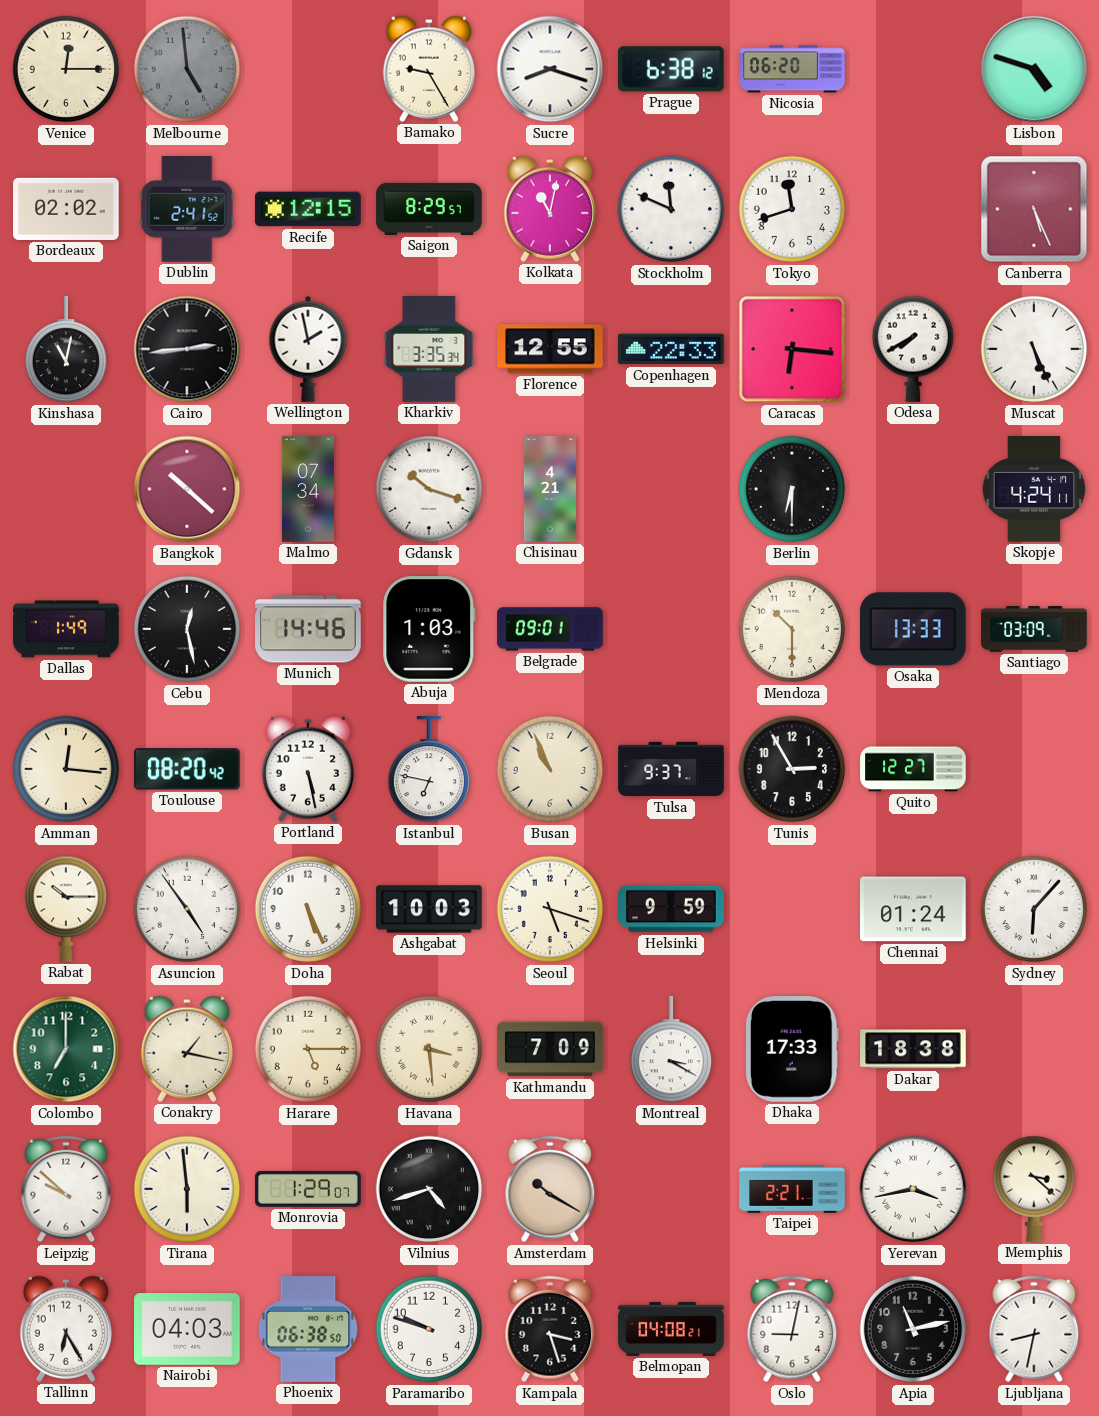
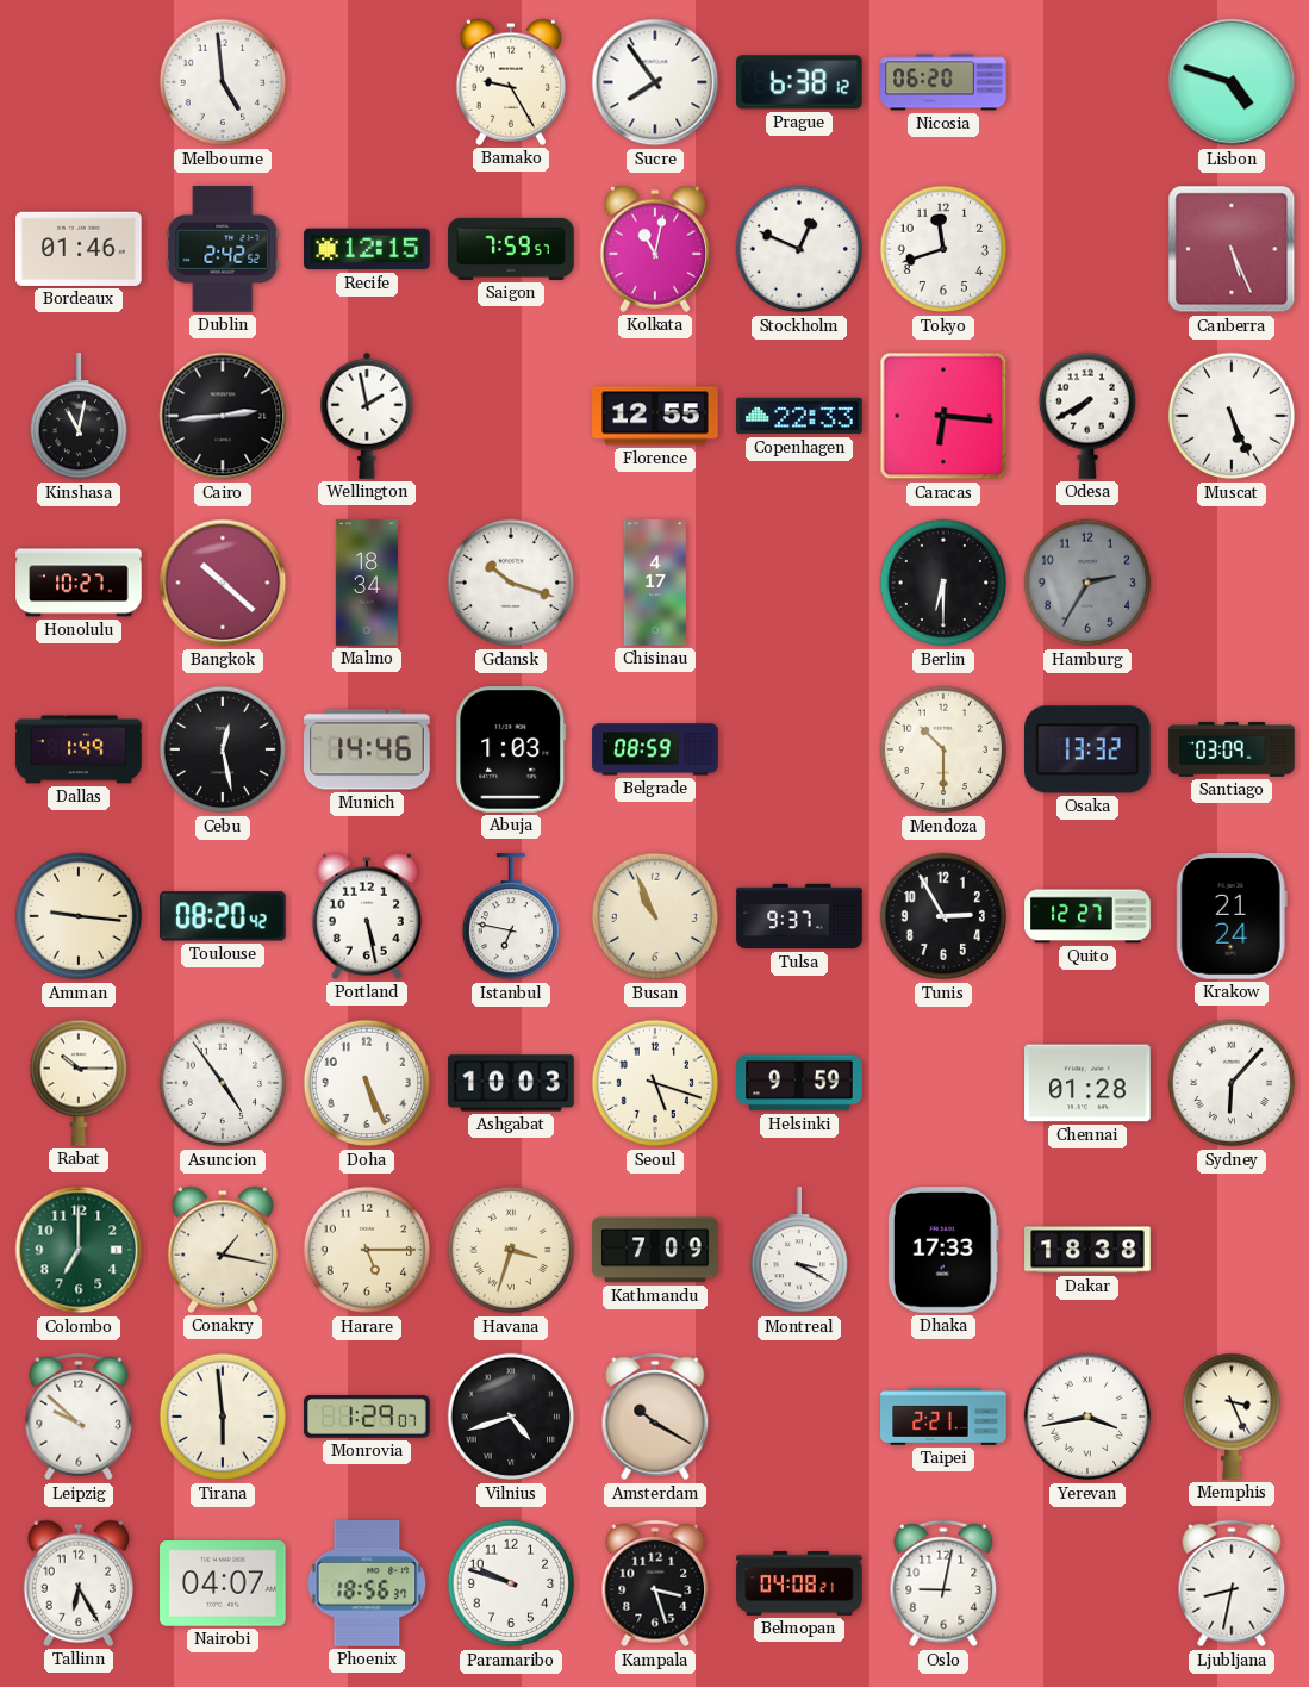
Venice: 12:15 -> none
Melbourne dial: grey -> white
Sucre: 8:18 -> 7:54
Bordeaux: 02:02 -> 01:46
Dublin: 2:41 -> 2:42
Saigon: 8:29 -> 7:59
Stockholm: 11:49 -> 12:49
Kharkiv: 3:35 -> none
Honolulu: none -> 10:27
Malmo: 07:34 -> 18:34
Chisinau: 4:21 -> 4:17
Hamburg: none -> 2:35
Skopje: 4:24 -> none
Belgrade: 09:01 -> 08:59
Osaka: 13:33 -> 13:32
Amman: 12:16 -> 9:16
Krakow: none -> 21:24
Chennai: 01:24 -> 01:28
Havana: 3:29 -> 3:33
Memphis: 3:22 -> 3:26
Nairobi: 04:03 -> 04:07
Phoenix: 06:38 -> 18:56
Apia: 11:13 -> none
